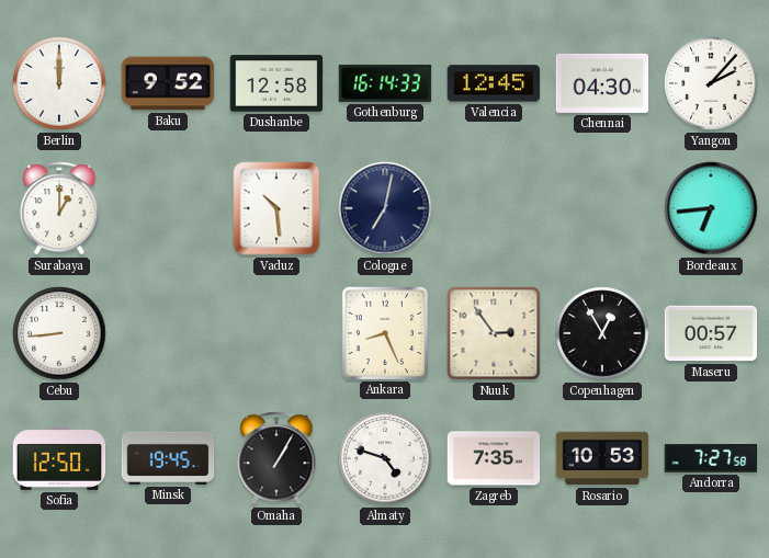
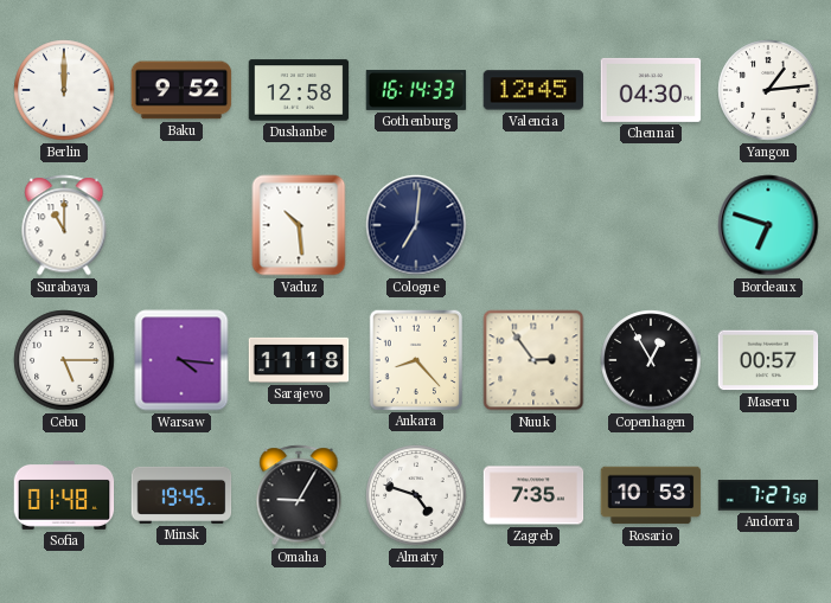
Yangon: 2:07 -> 1:14
Surabaya: 1:00 -> 11:00
Cologne: 7:02 -> 7:01
Bordeaux: 6:44 -> 6:48
Cebu: 8:44 -> 5:15
Warsaw: none -> 4:16
Sarajevo: none -> 11:18
Ankara: 8:26 -> 8:23
Sofia: 12:50 -> 01:48
Omaha: 1:05 -> 9:05
